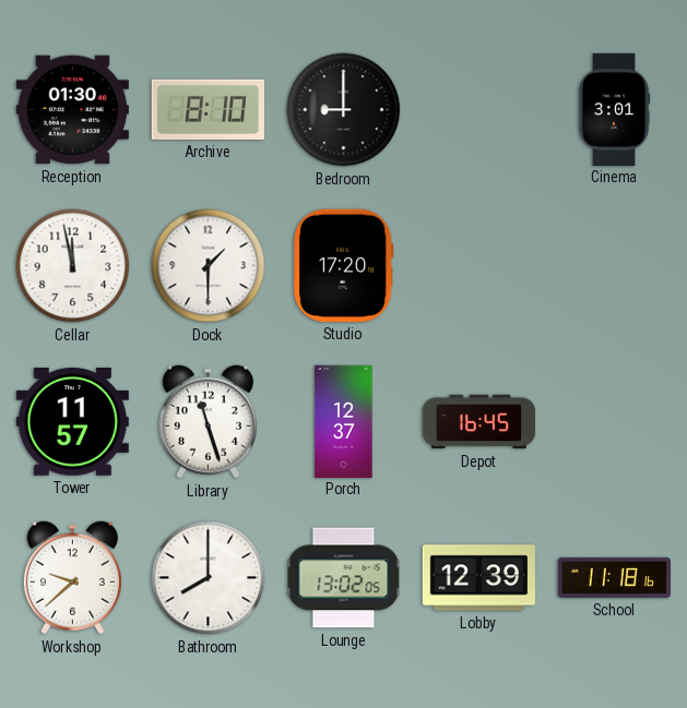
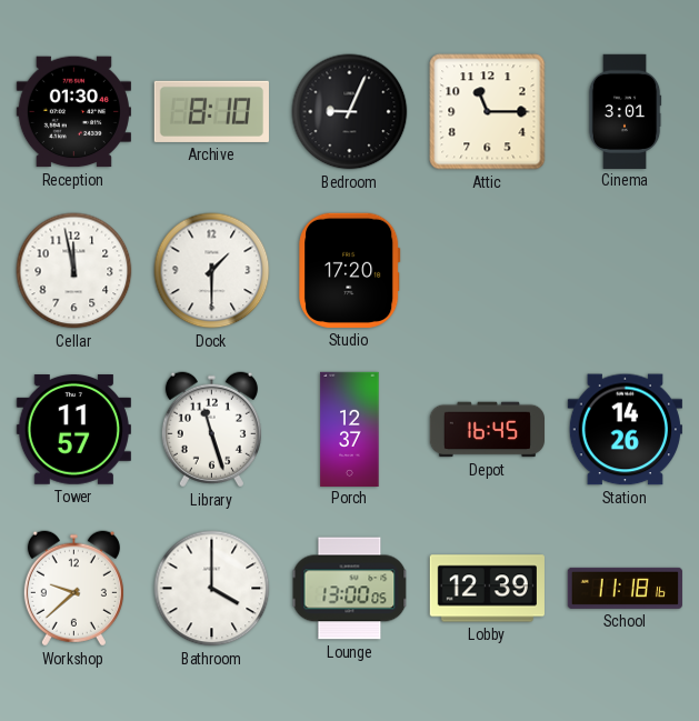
Bedroom: 9:00 -> 9:04
Attic: none -> 11:15
Station: none -> 14:26
Bathroom: 8:00 -> 4:00
Lounge: 13:02 -> 13:00
